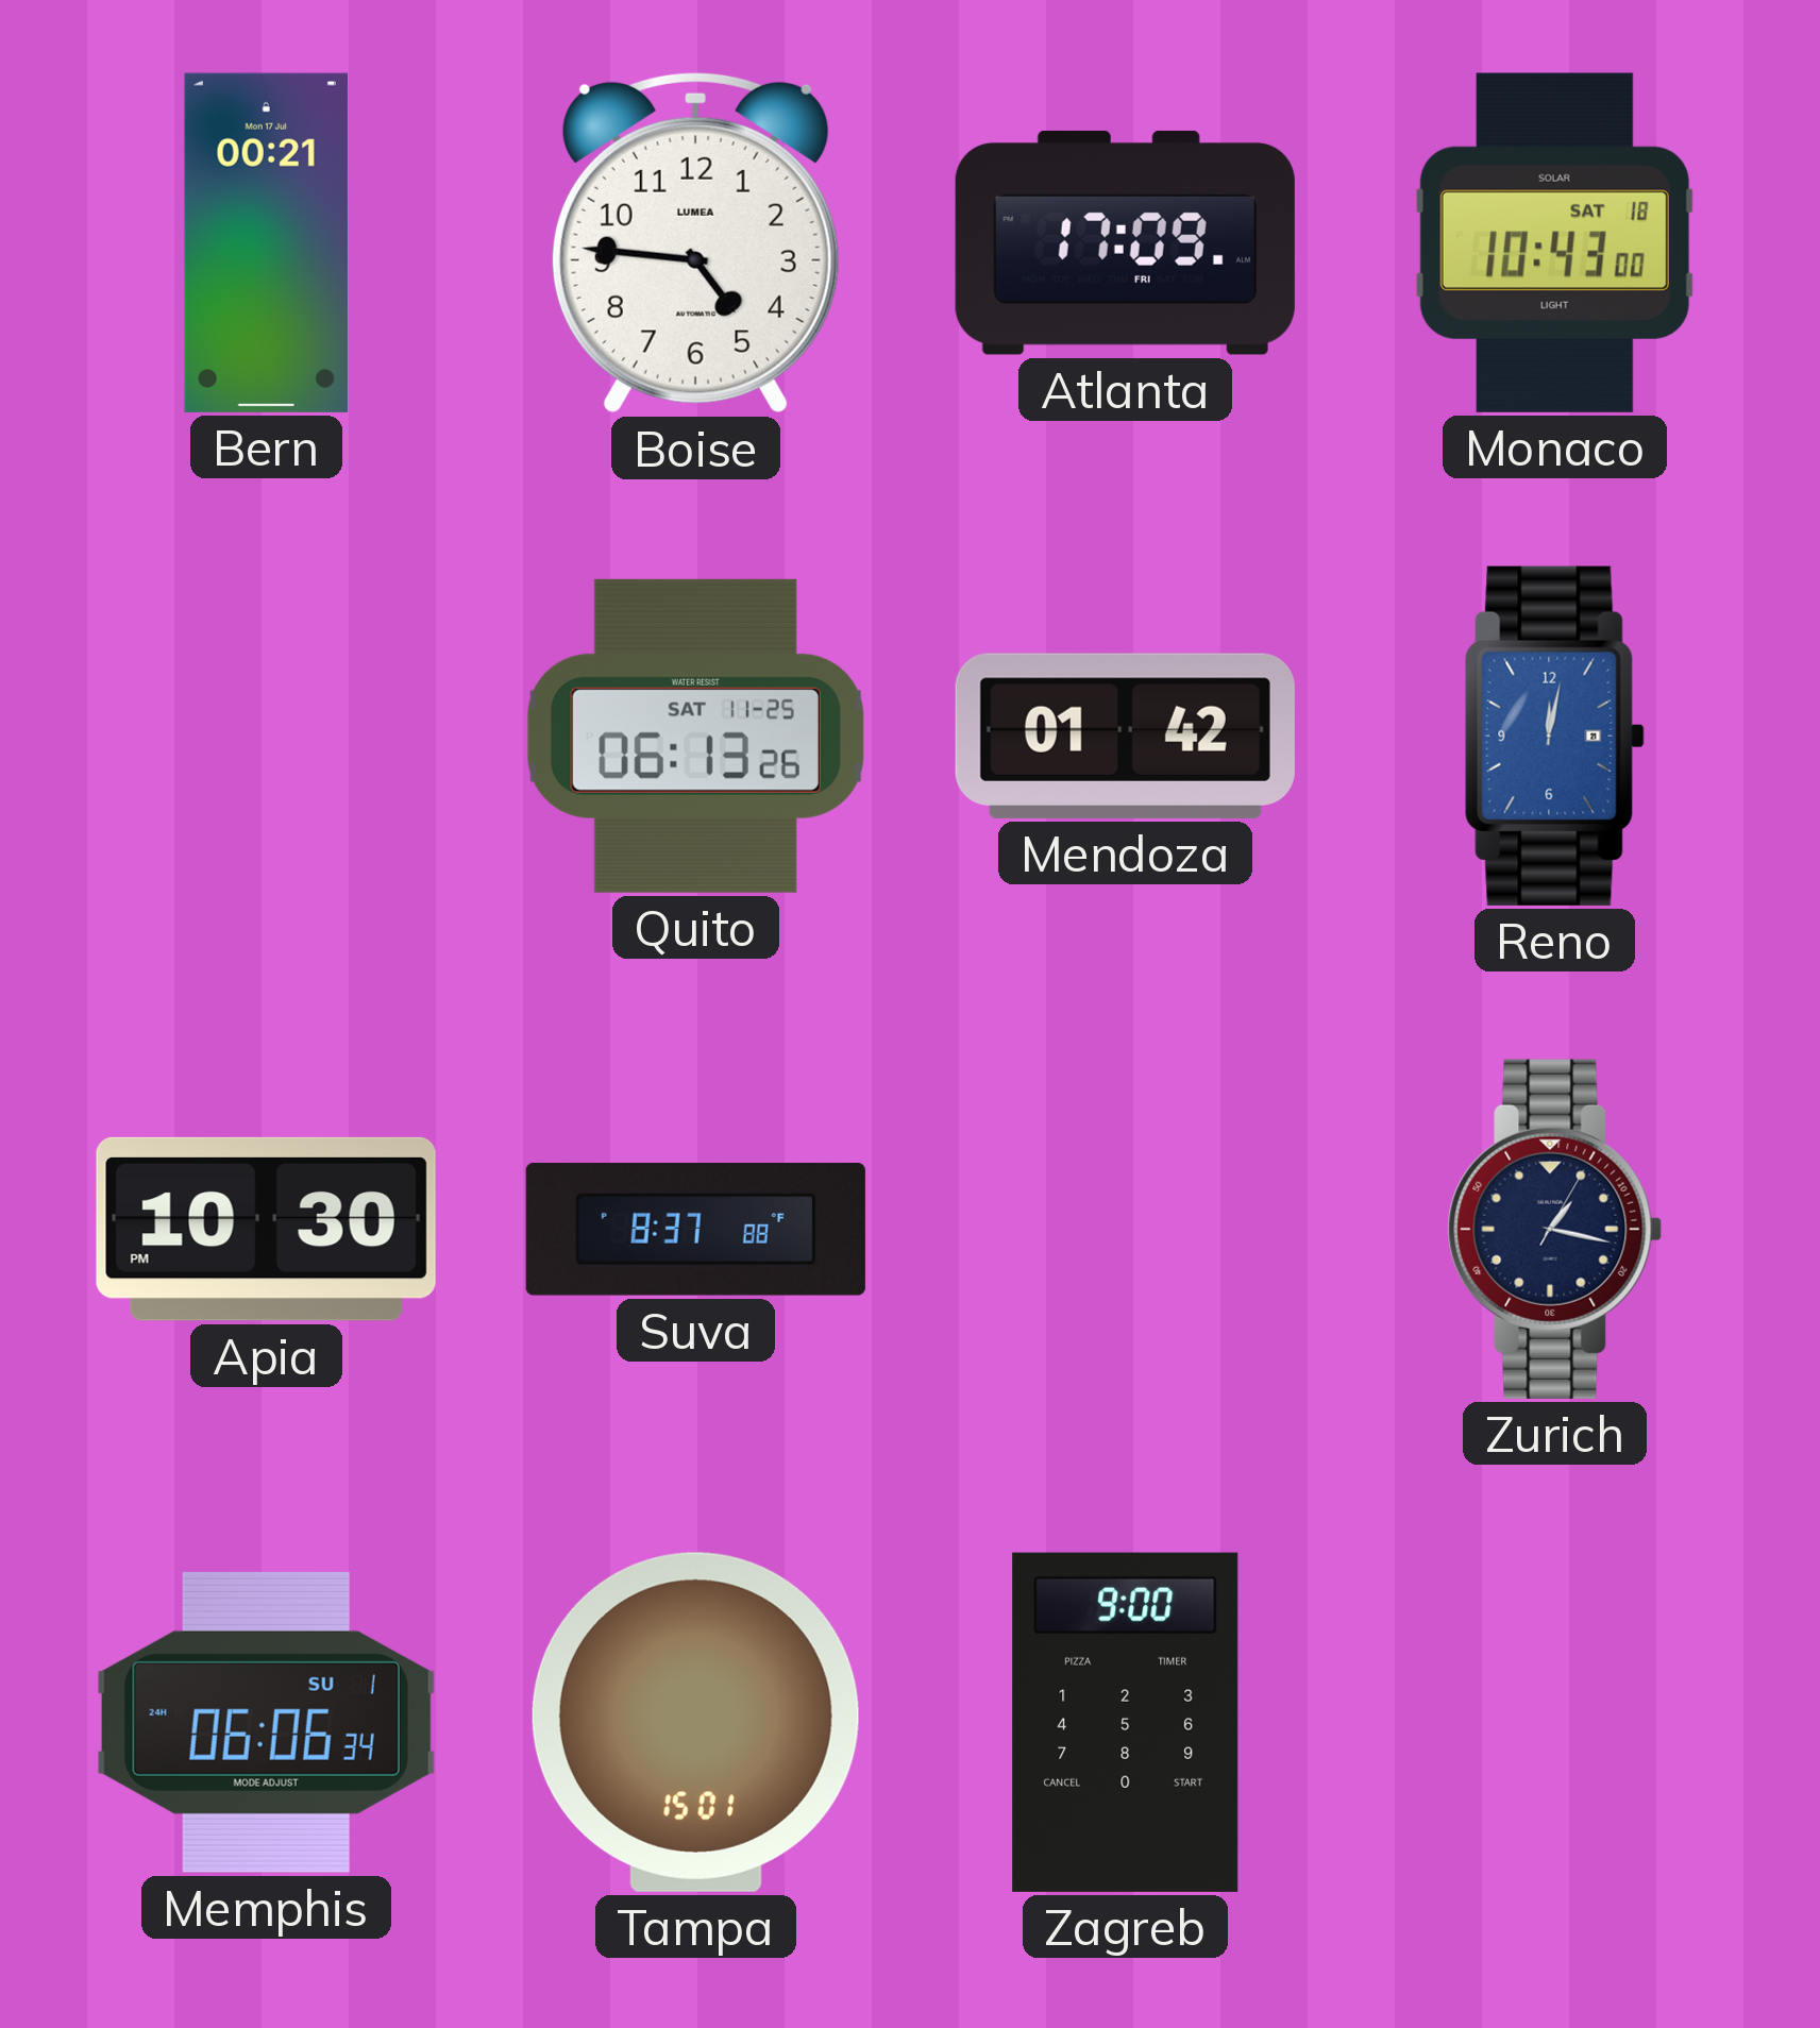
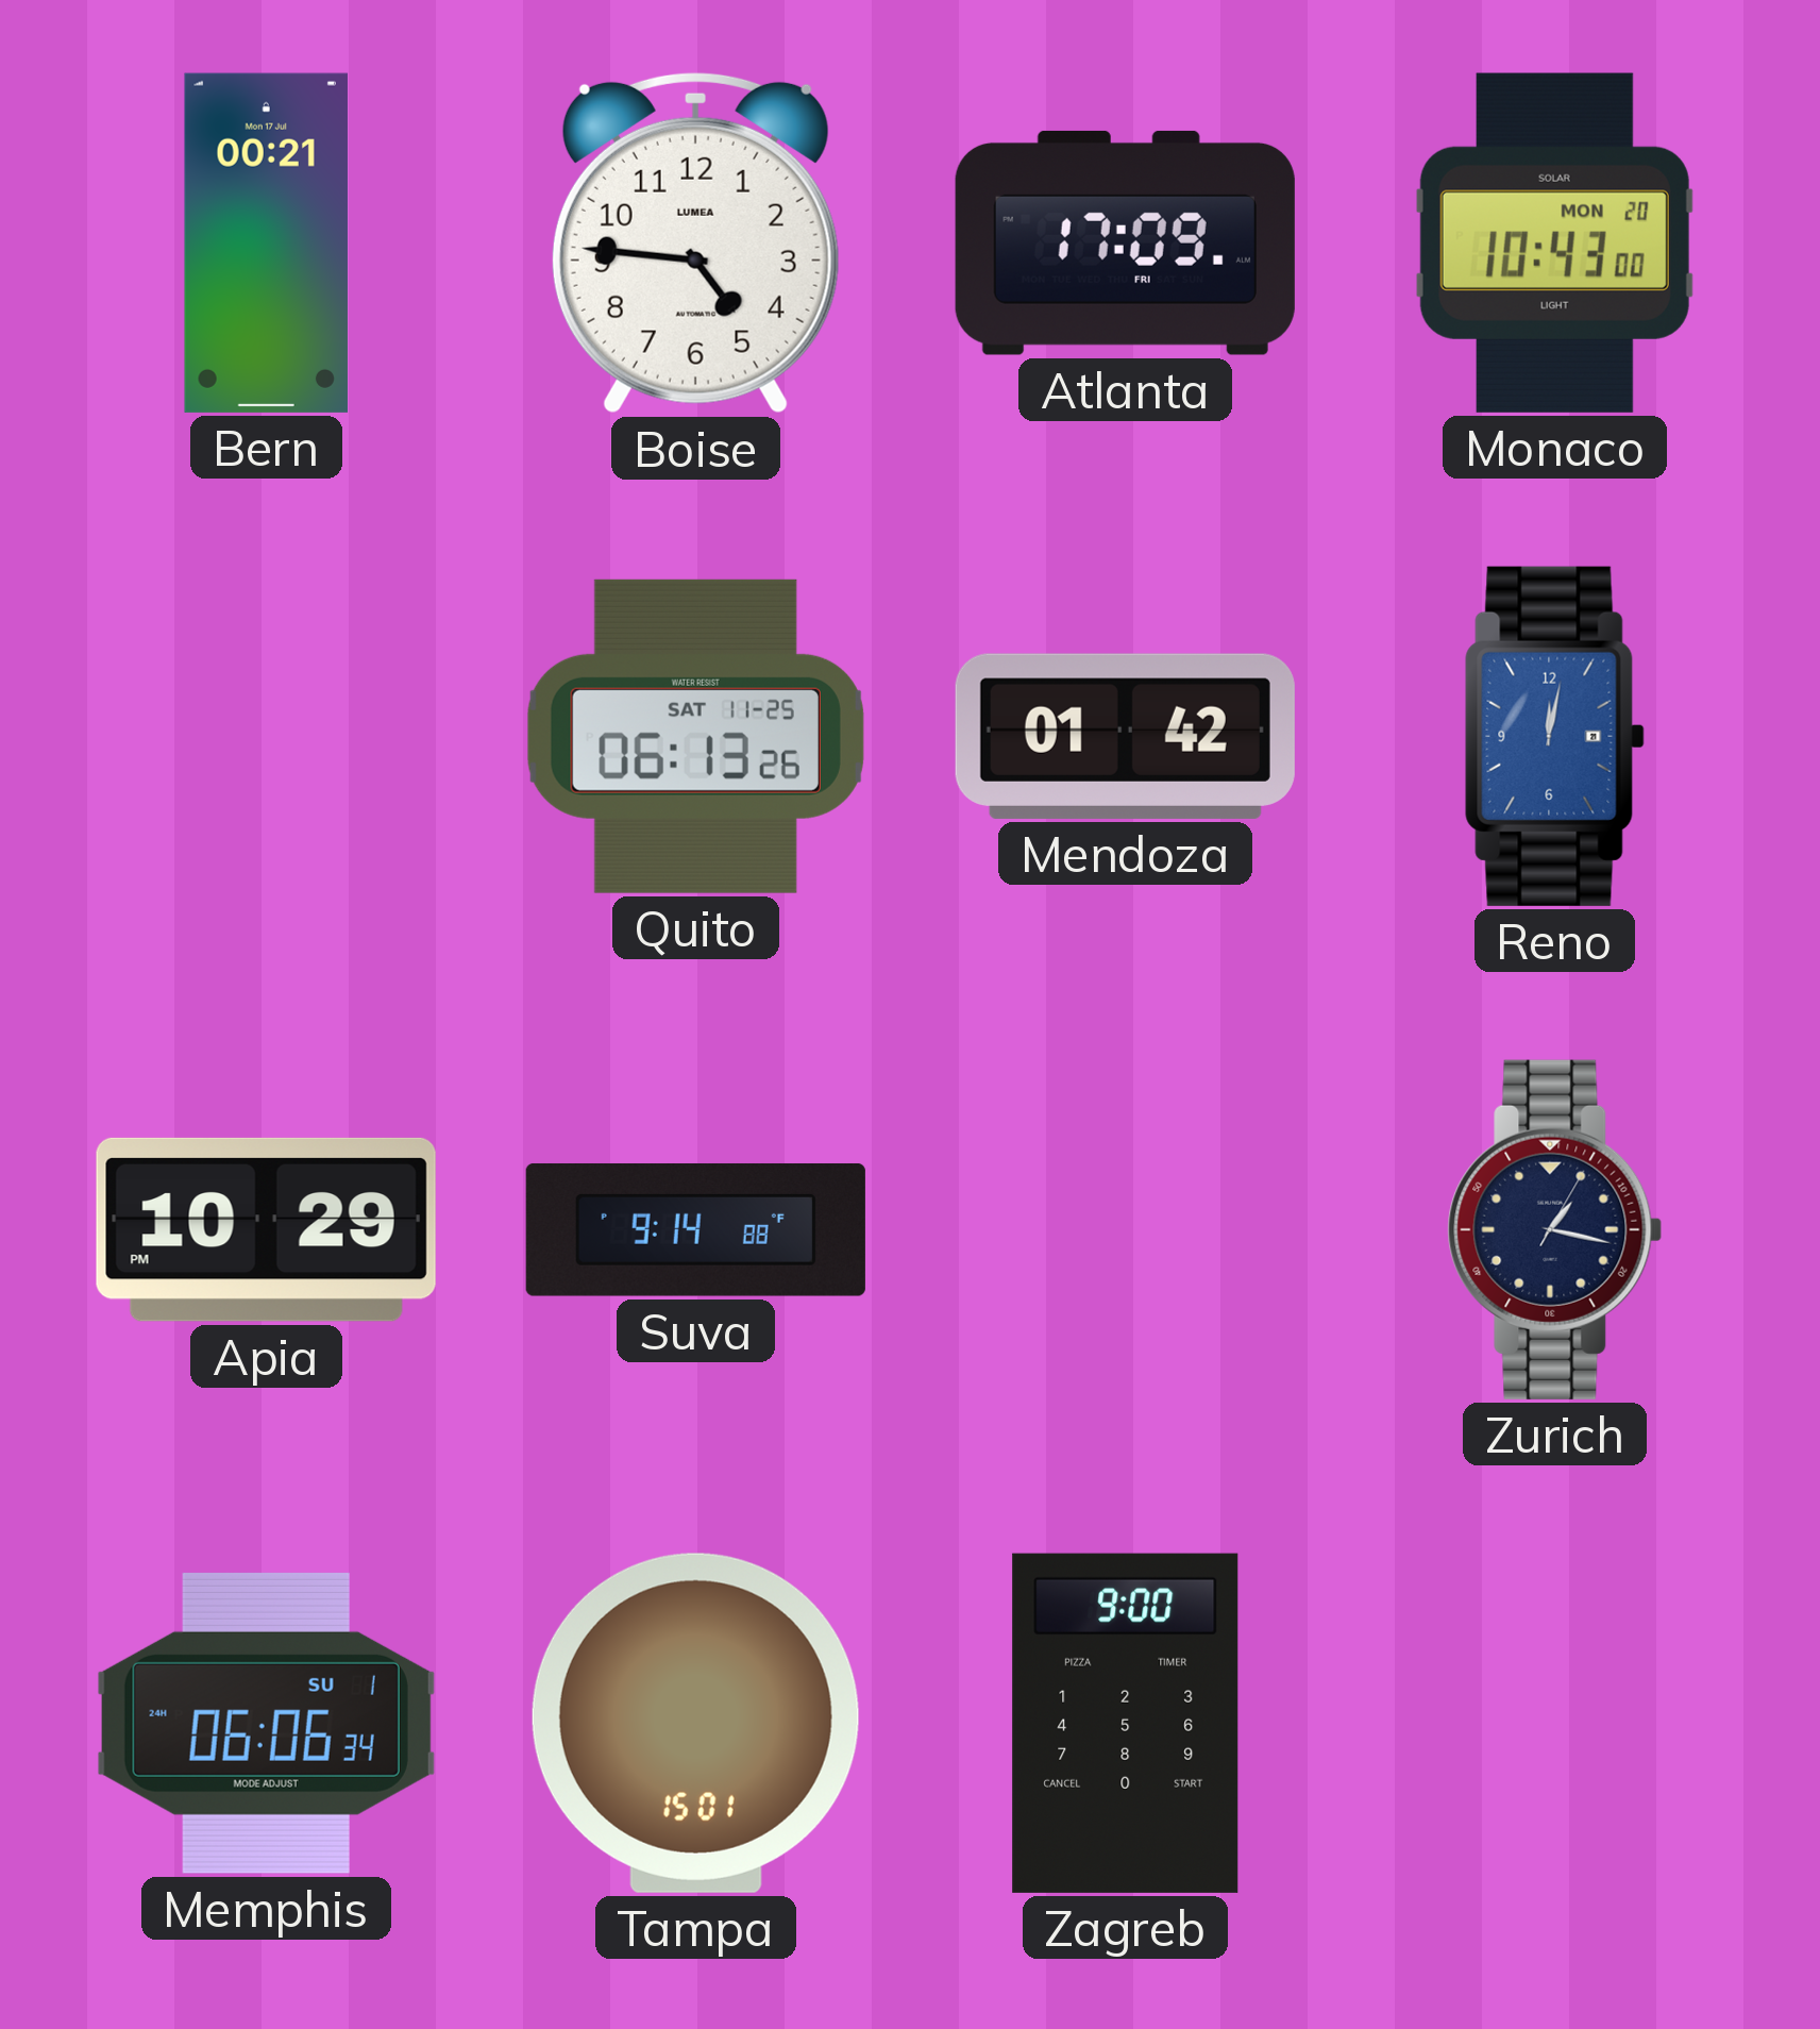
Monaco date: SAT 18 -> MON 20
Apia: 10:30 -> 10:29
Suva: 8:37 -> 9:14
